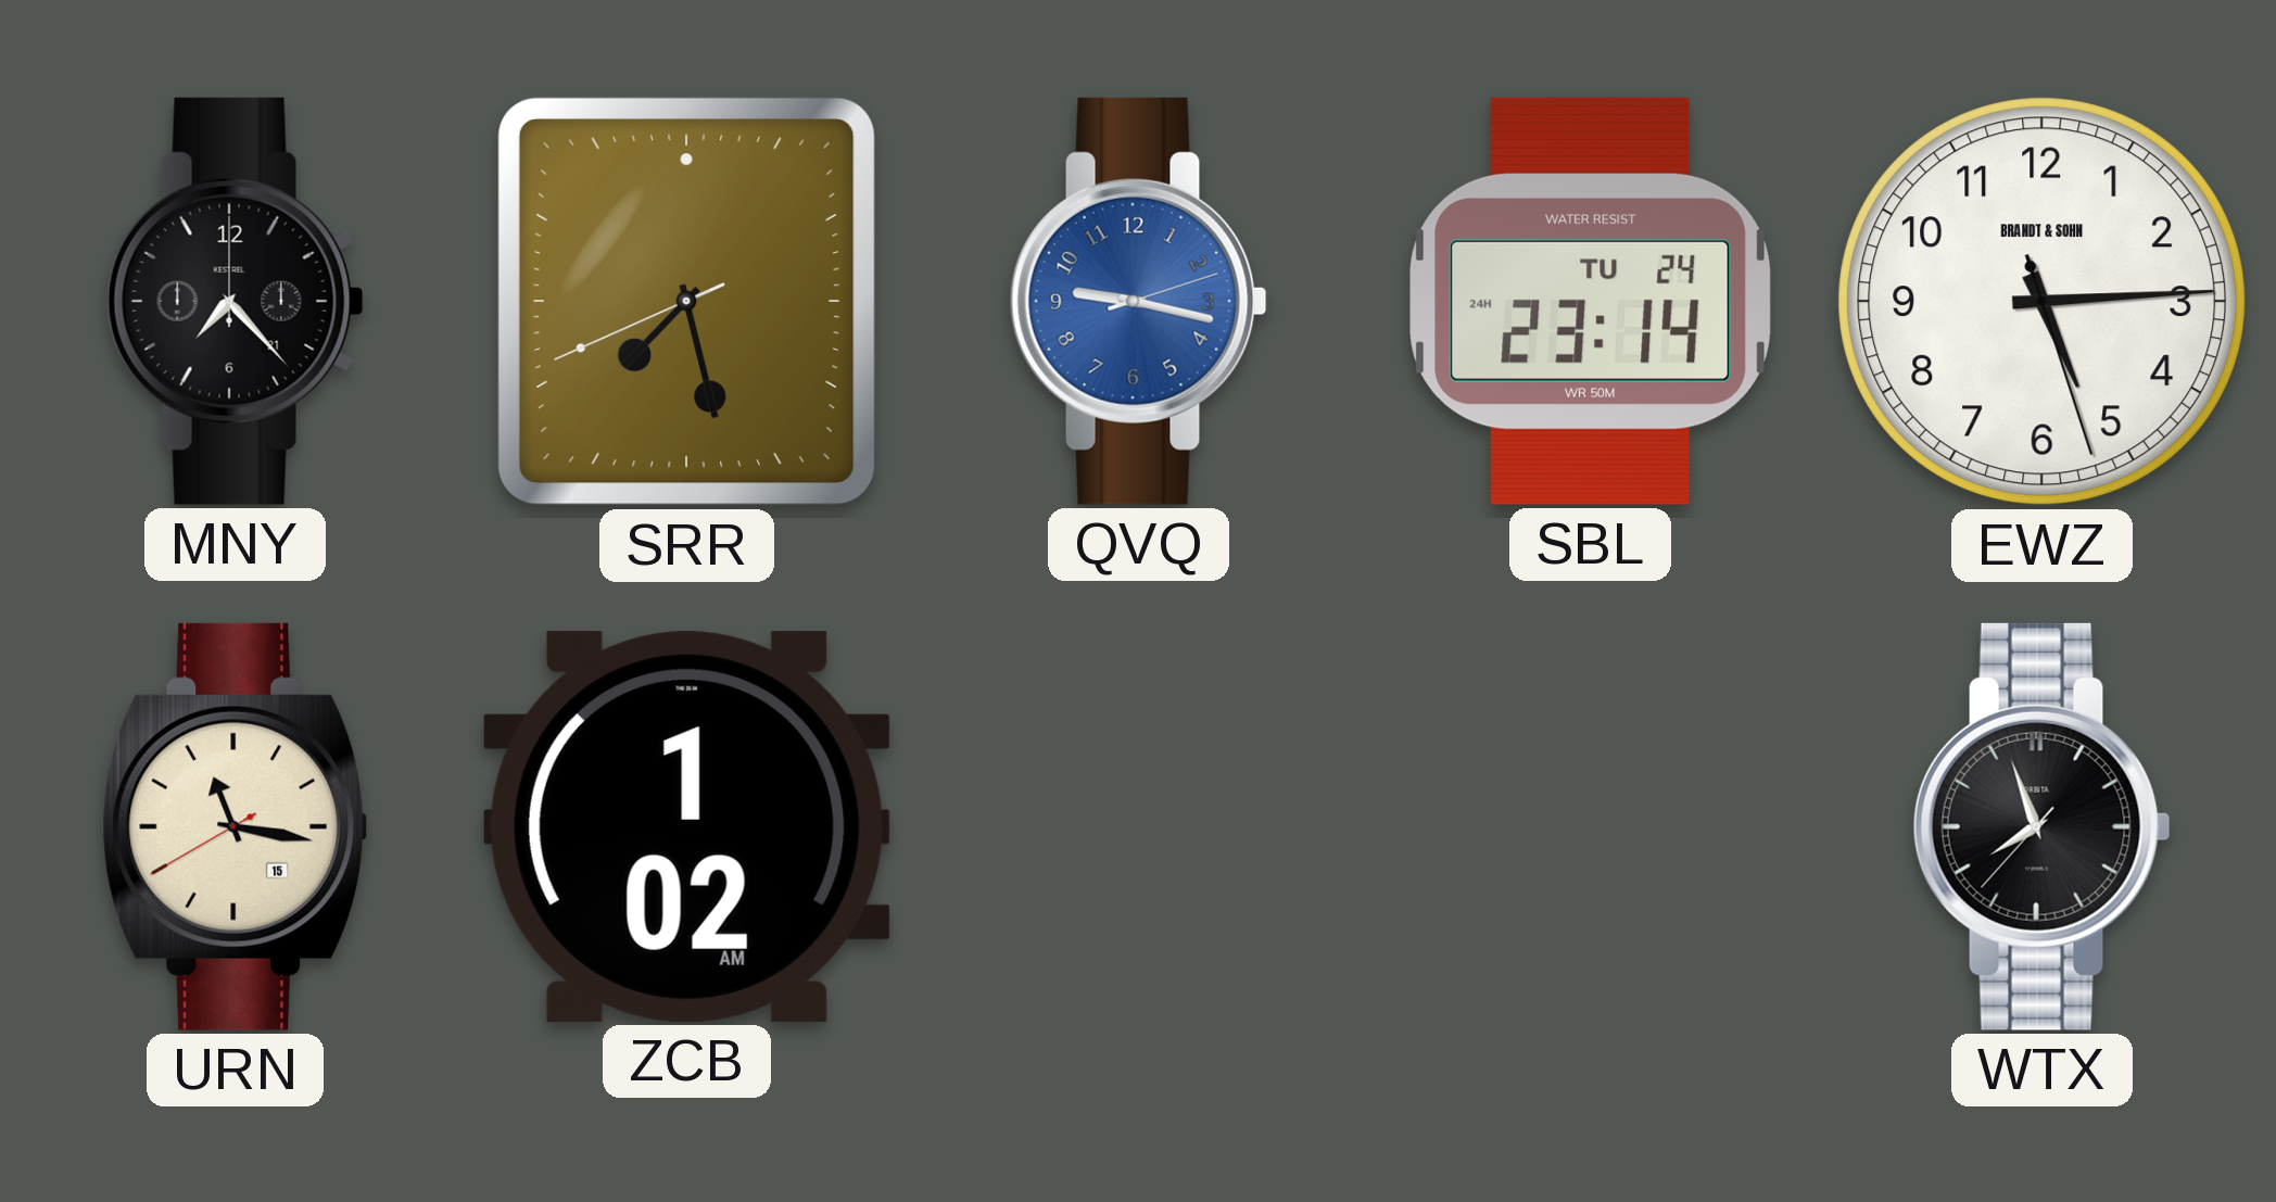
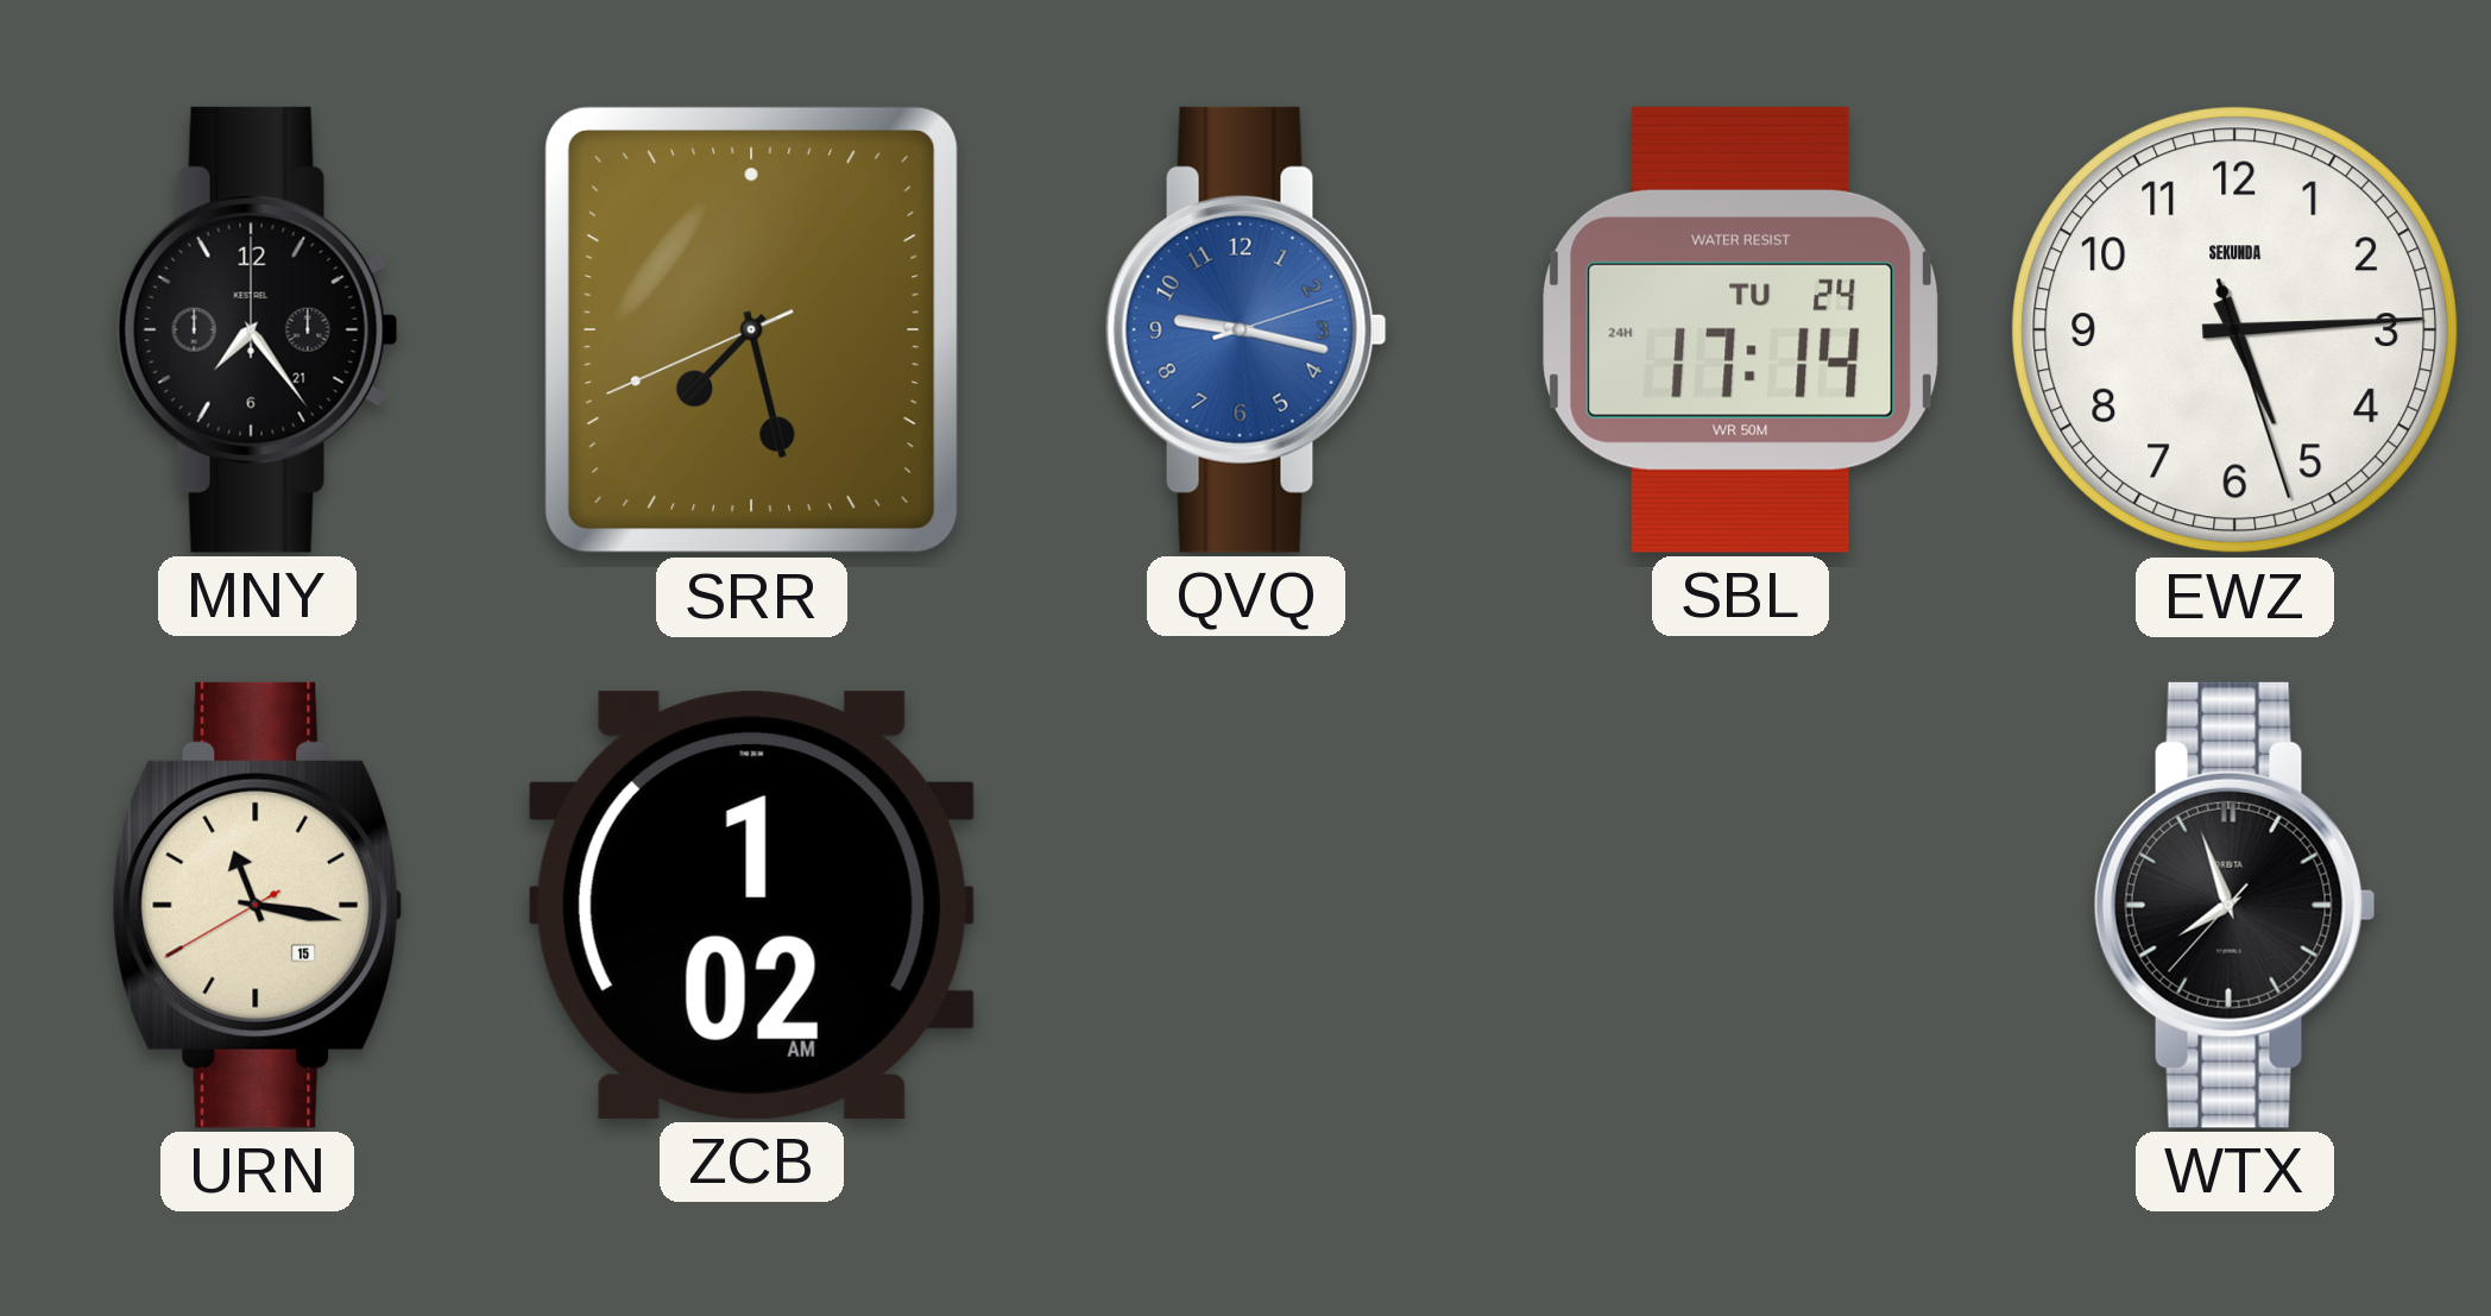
MNY: 7:23 -> 7:24
SBL: 23:14 -> 17:14
EWZ brand: BRANDT & SOHN -> SEKUNDA
